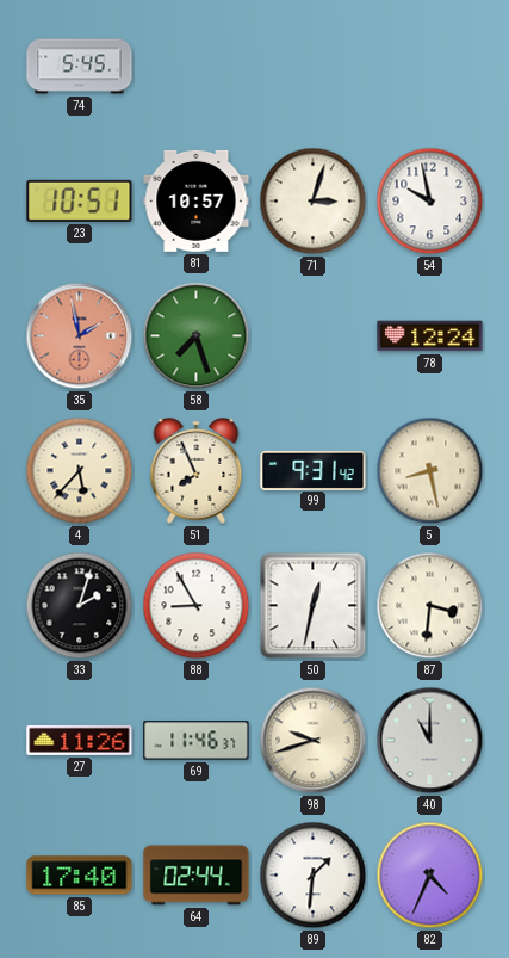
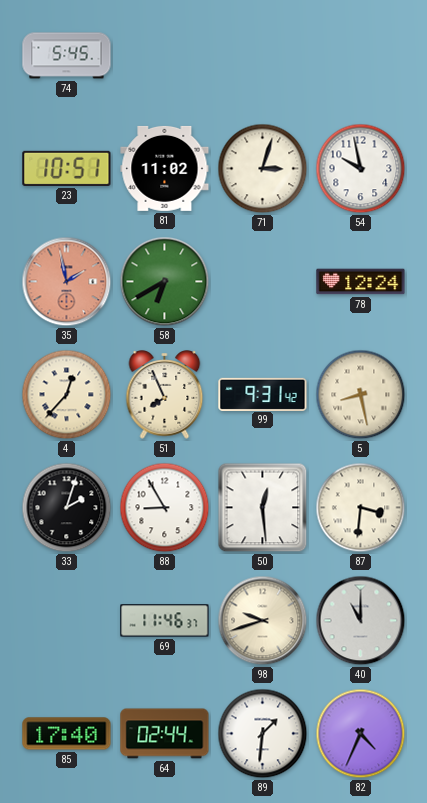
81: 10:57 -> 11:02
58: 7:27 -> 6:40
4: 5:37 -> 12:37
50: 12:32 -> 12:29
27: 11:26 -> none
